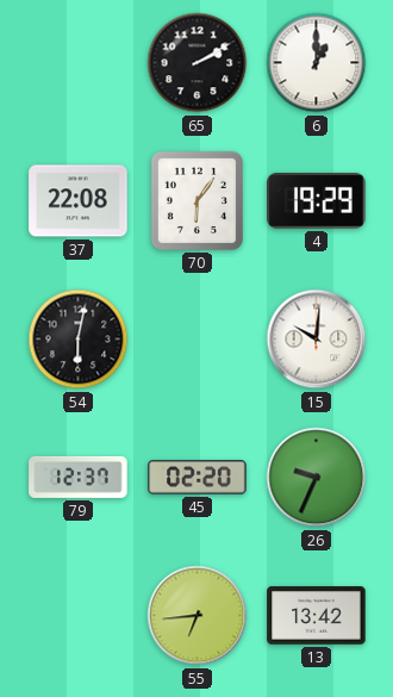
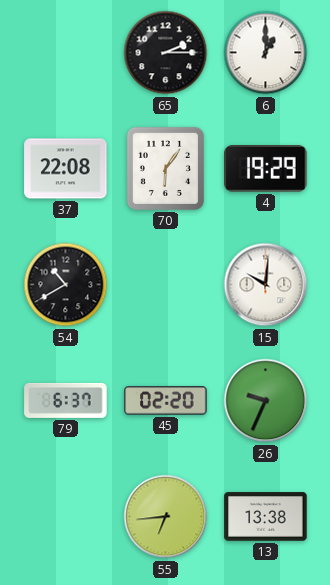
65: 2:10 -> 2:15
54: 6:02 -> 10:40
79: 12:37 -> 6:37
13: 13:42 -> 13:38
